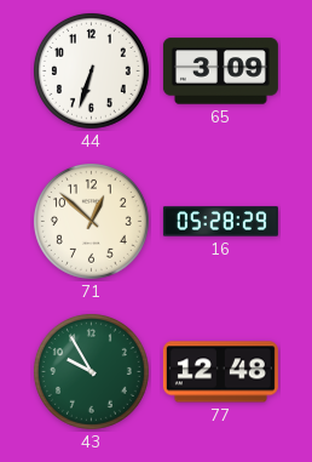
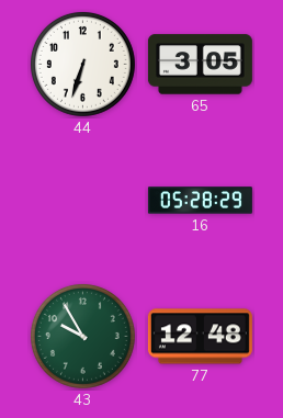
65: 3:09 -> 3:05
71: 12:52 -> none
